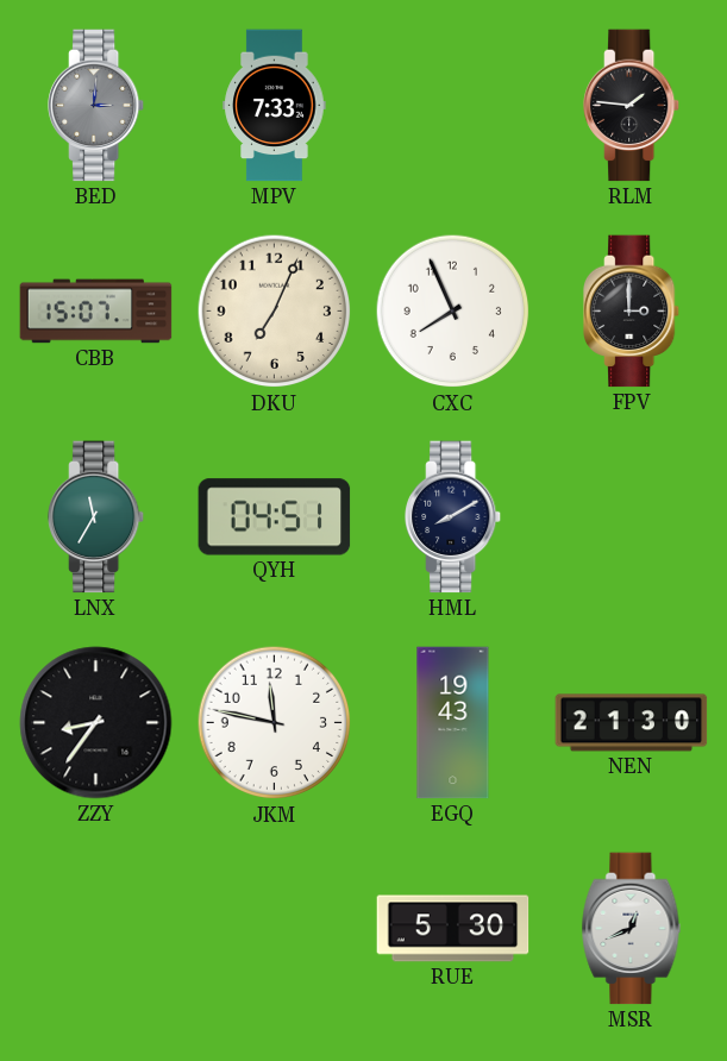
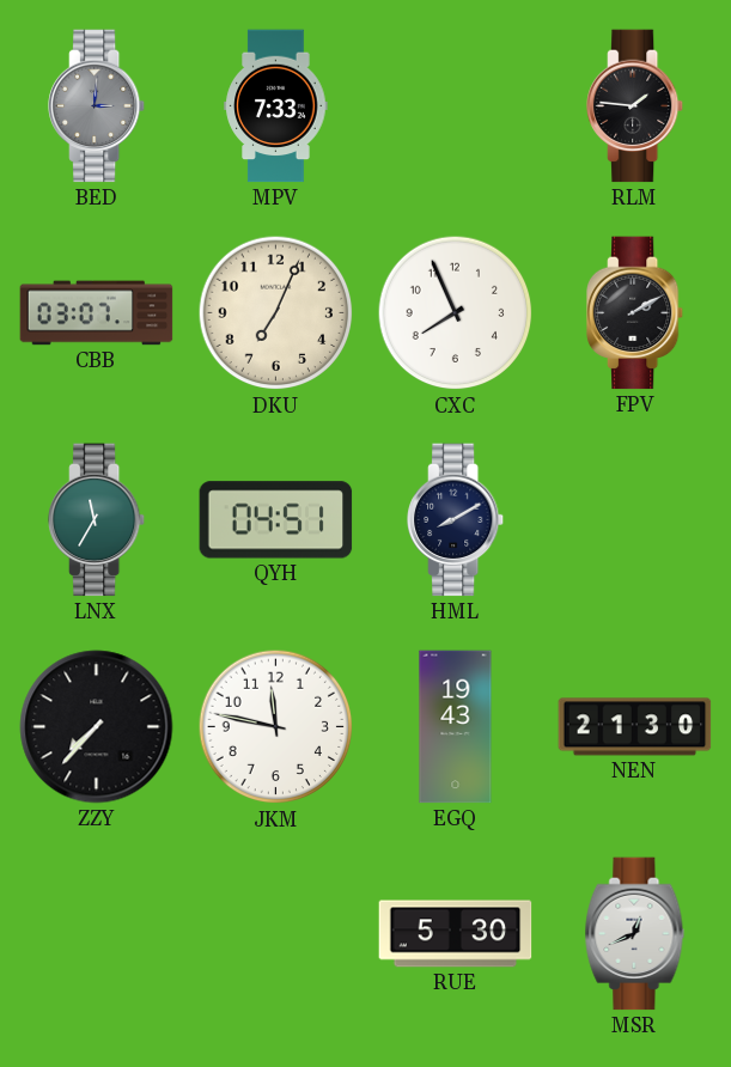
CBB: 15:07 -> 03:07
FPV: 3:00 -> 2:10
ZZY: 8:36 -> 7:37
